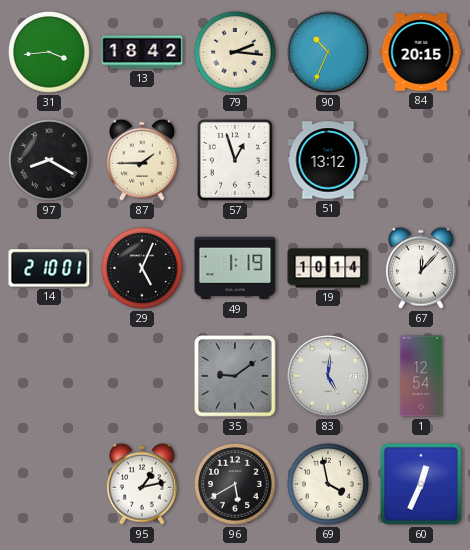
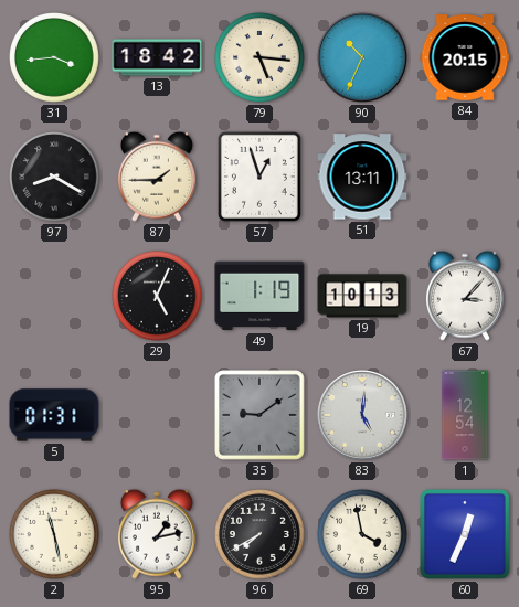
79: 2:16 -> 5:16
51: 13:12 -> 13:11
14: 2:10 -> none
19: 10:14 -> 10:13
67: 12:07 -> 3:07
5: none -> 01:31
2: none -> 11:28
96: 5:40 -> 7:40
